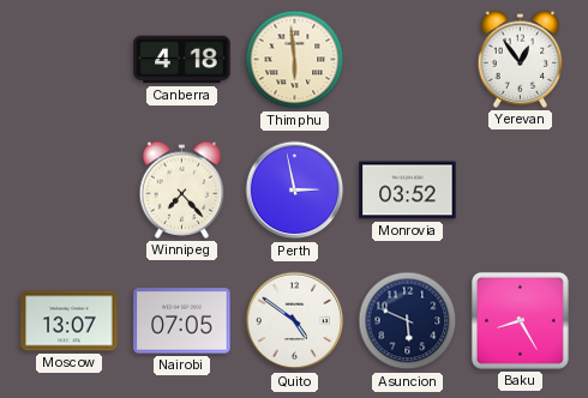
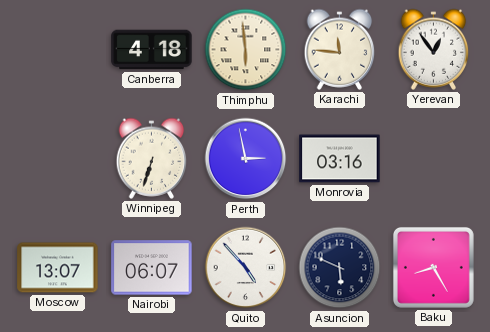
Karachi: none -> 11:46
Winnipeg: 7:23 -> 6:33
Monrovia: 03:52 -> 03:16
Nairobi: 07:05 -> 06:07
Quito: 4:51 -> 4:53
